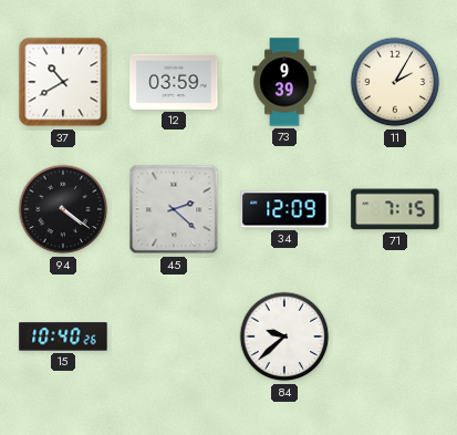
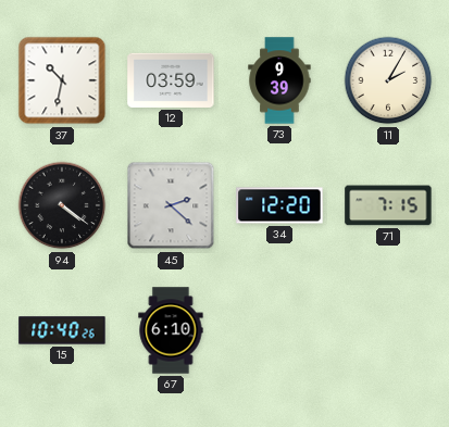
37: 10:40 -> 10:32
34: 12:09 -> 12:20
67: none -> 6:10
84: 9:38 -> none
